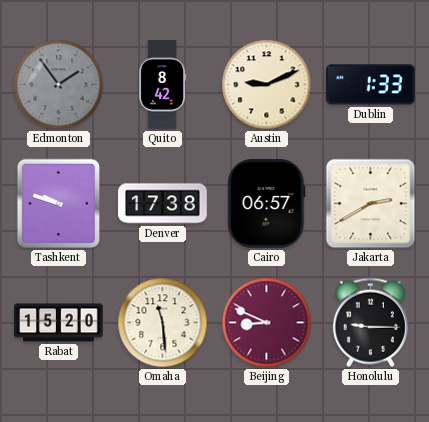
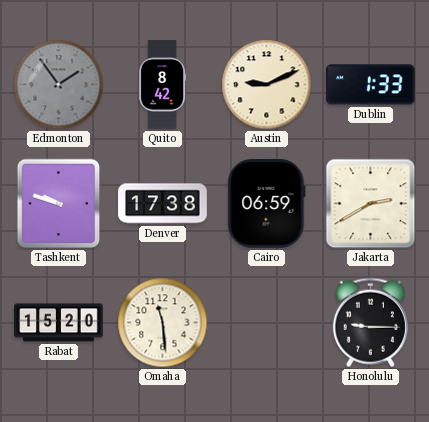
Cairo: 06:57 -> 06:59
Beijing: 8:49 -> none
